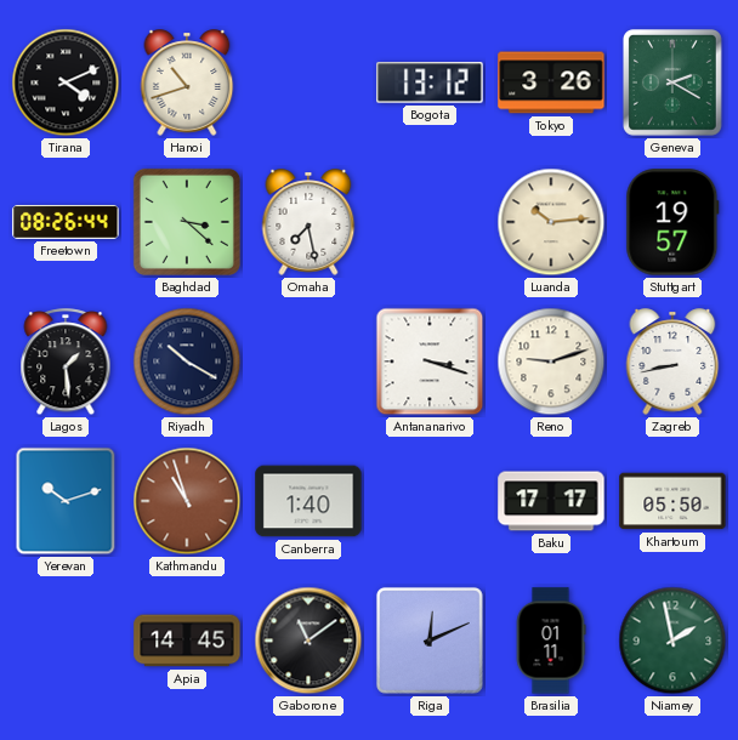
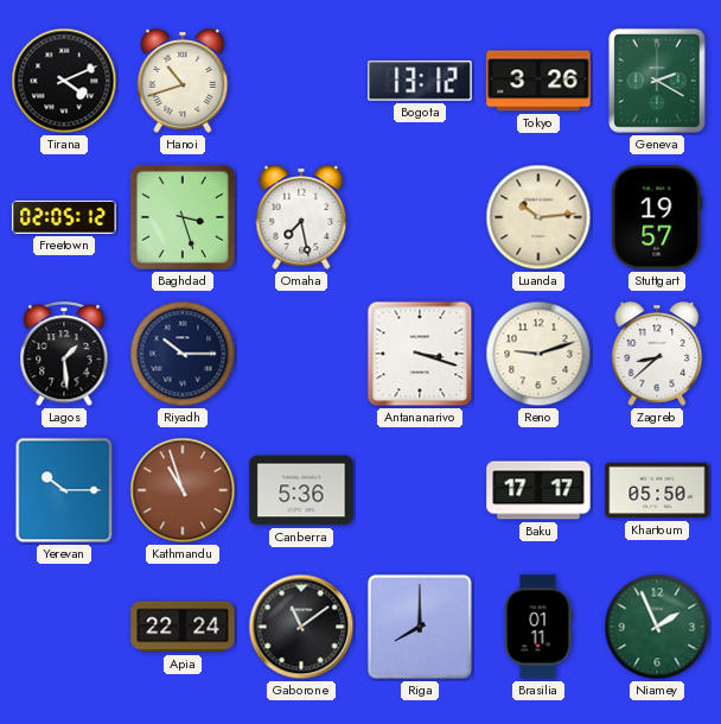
Freetown: 08:26 -> 02:05
Baghdad: 3:22 -> 3:27
Riyadh: 10:20 -> 10:15
Zagreb: 8:43 -> 8:38
Yerevan: 10:12 -> 10:15
Canberra: 1:40 -> 5:36
Apia: 14:45 -> 22:24
Riga: 12:11 -> 8:00
Niamey: 1:58 -> 1:56
